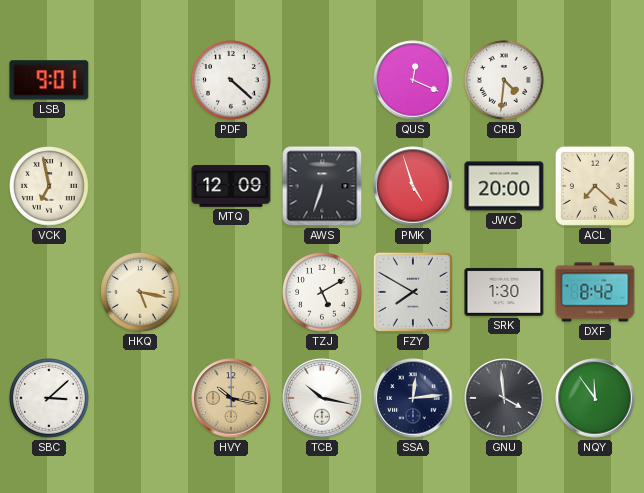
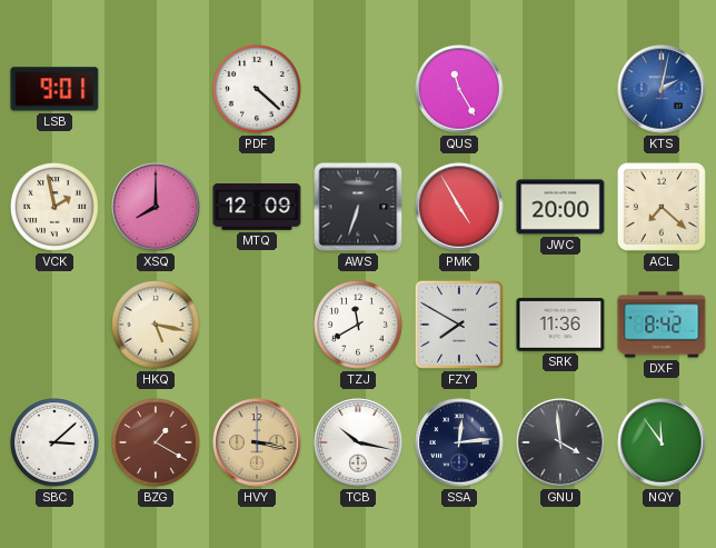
QUS: 12:19 -> 11:25
CRB: 4:31 -> none
KTS: none -> 2:02
VCK: 6:58 -> 1:58
XSQ: none -> 8:00
PMK: 4:57 -> 4:55
TZJ: 5:10 -> 11:40
SRK: 1:30 -> 11:36
BZG: none -> 1:20
HVY: 10:17 -> 3:17
